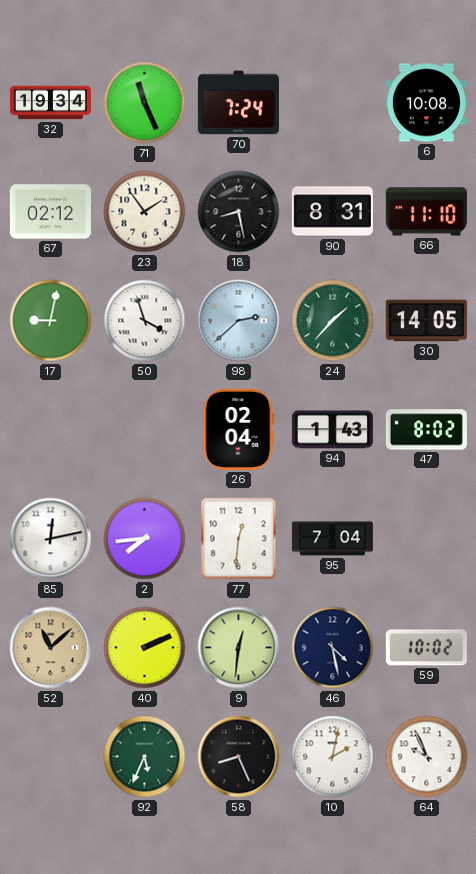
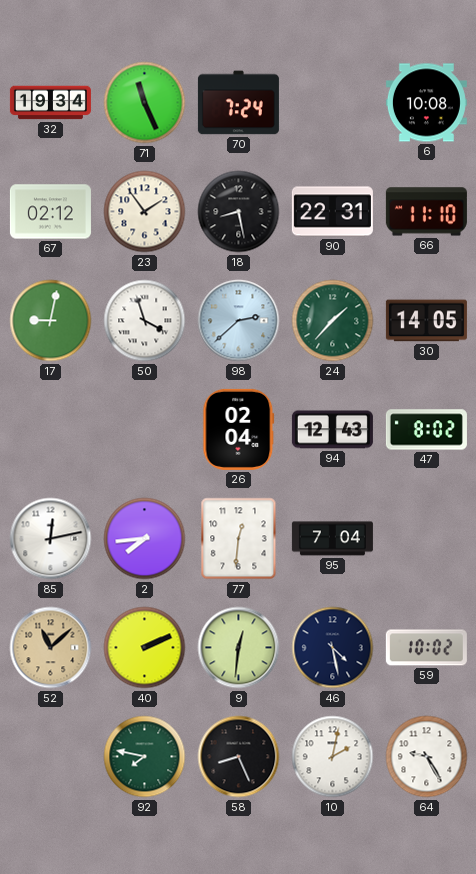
90: 8:31 -> 22:31
94: 1:43 -> 12:43
92: 5:34 -> 7:47
64: 9:56 -> 9:25
